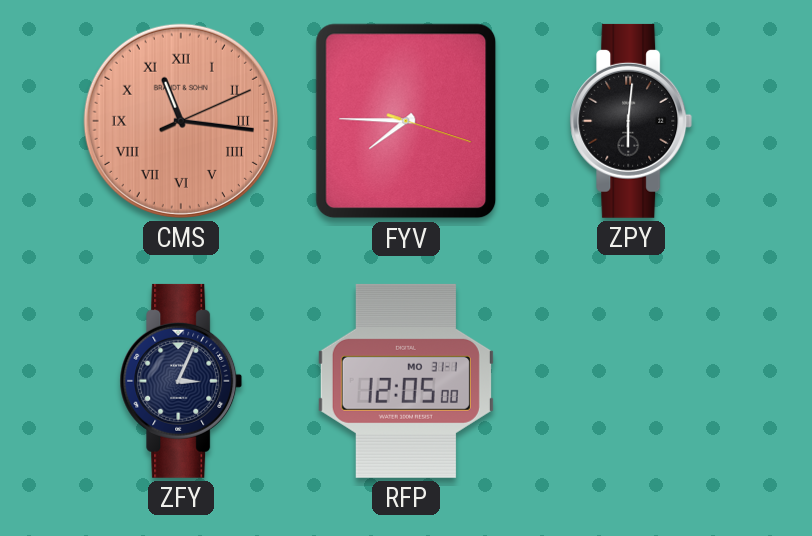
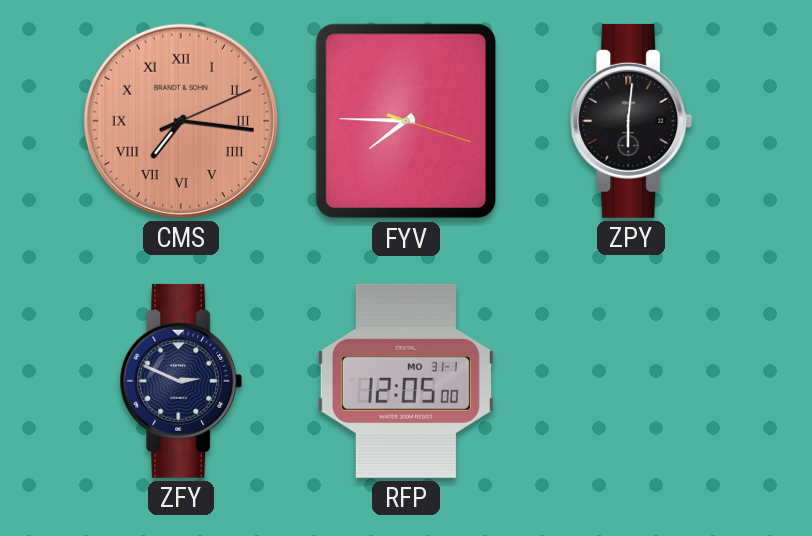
CMS: 11:16 -> 7:16
ZFY: 3:04 -> 2:49
